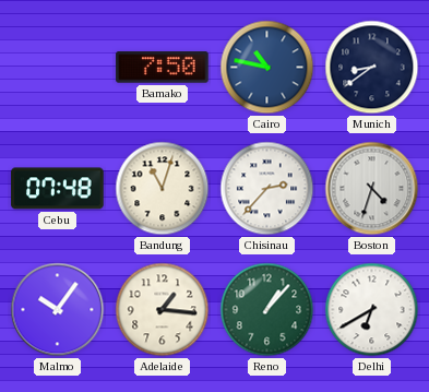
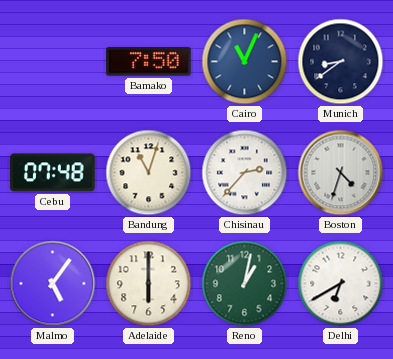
Cairo: 10:47 -> 11:04
Malmo: 10:06 -> 5:06
Adelaide: 1:16 -> 6:00
Reno: 1:07 -> 1:02
